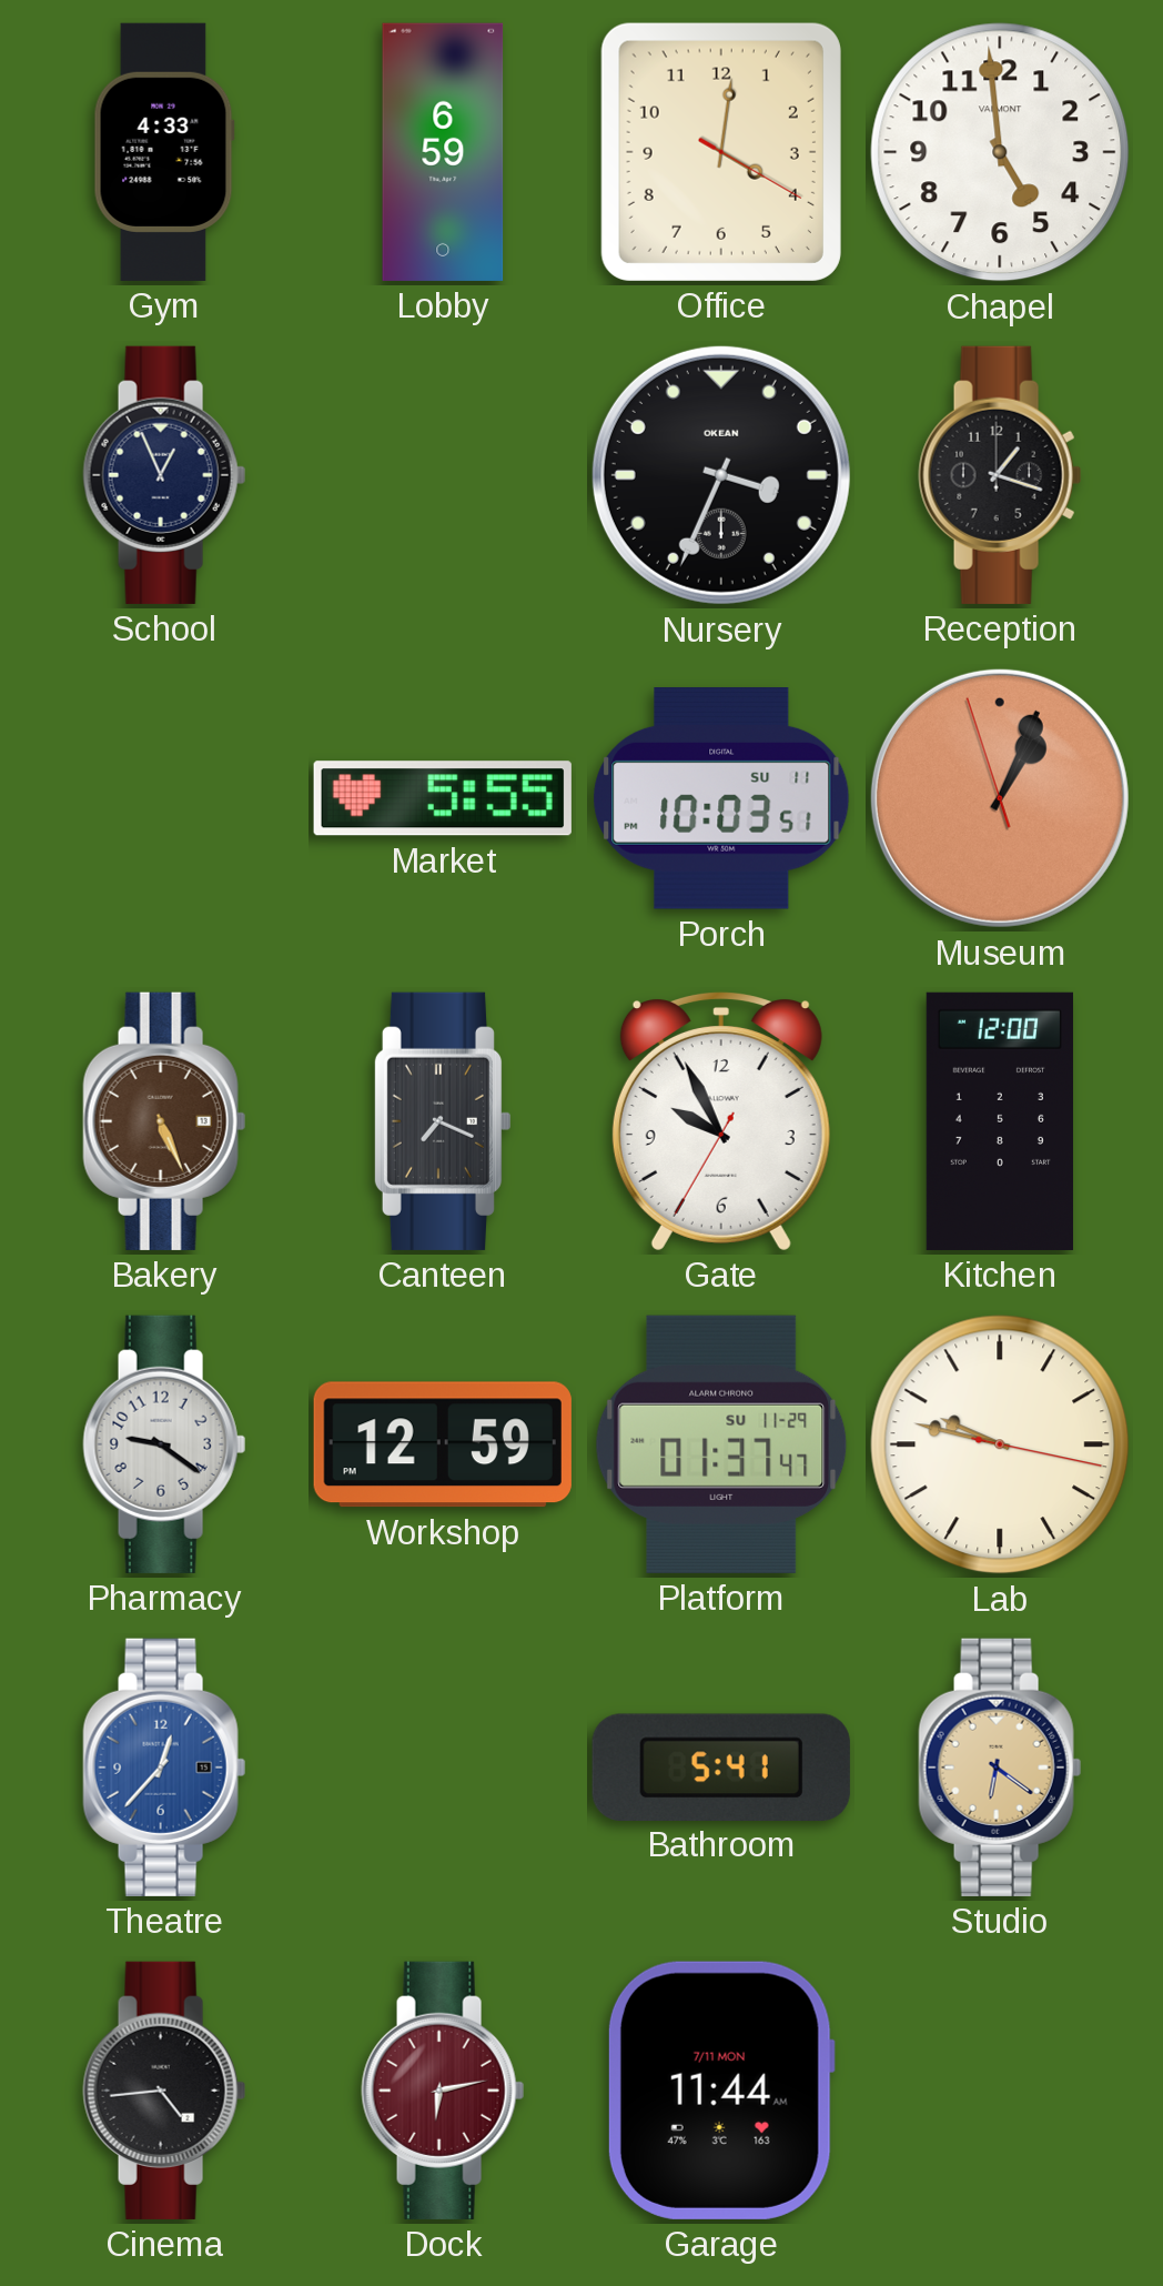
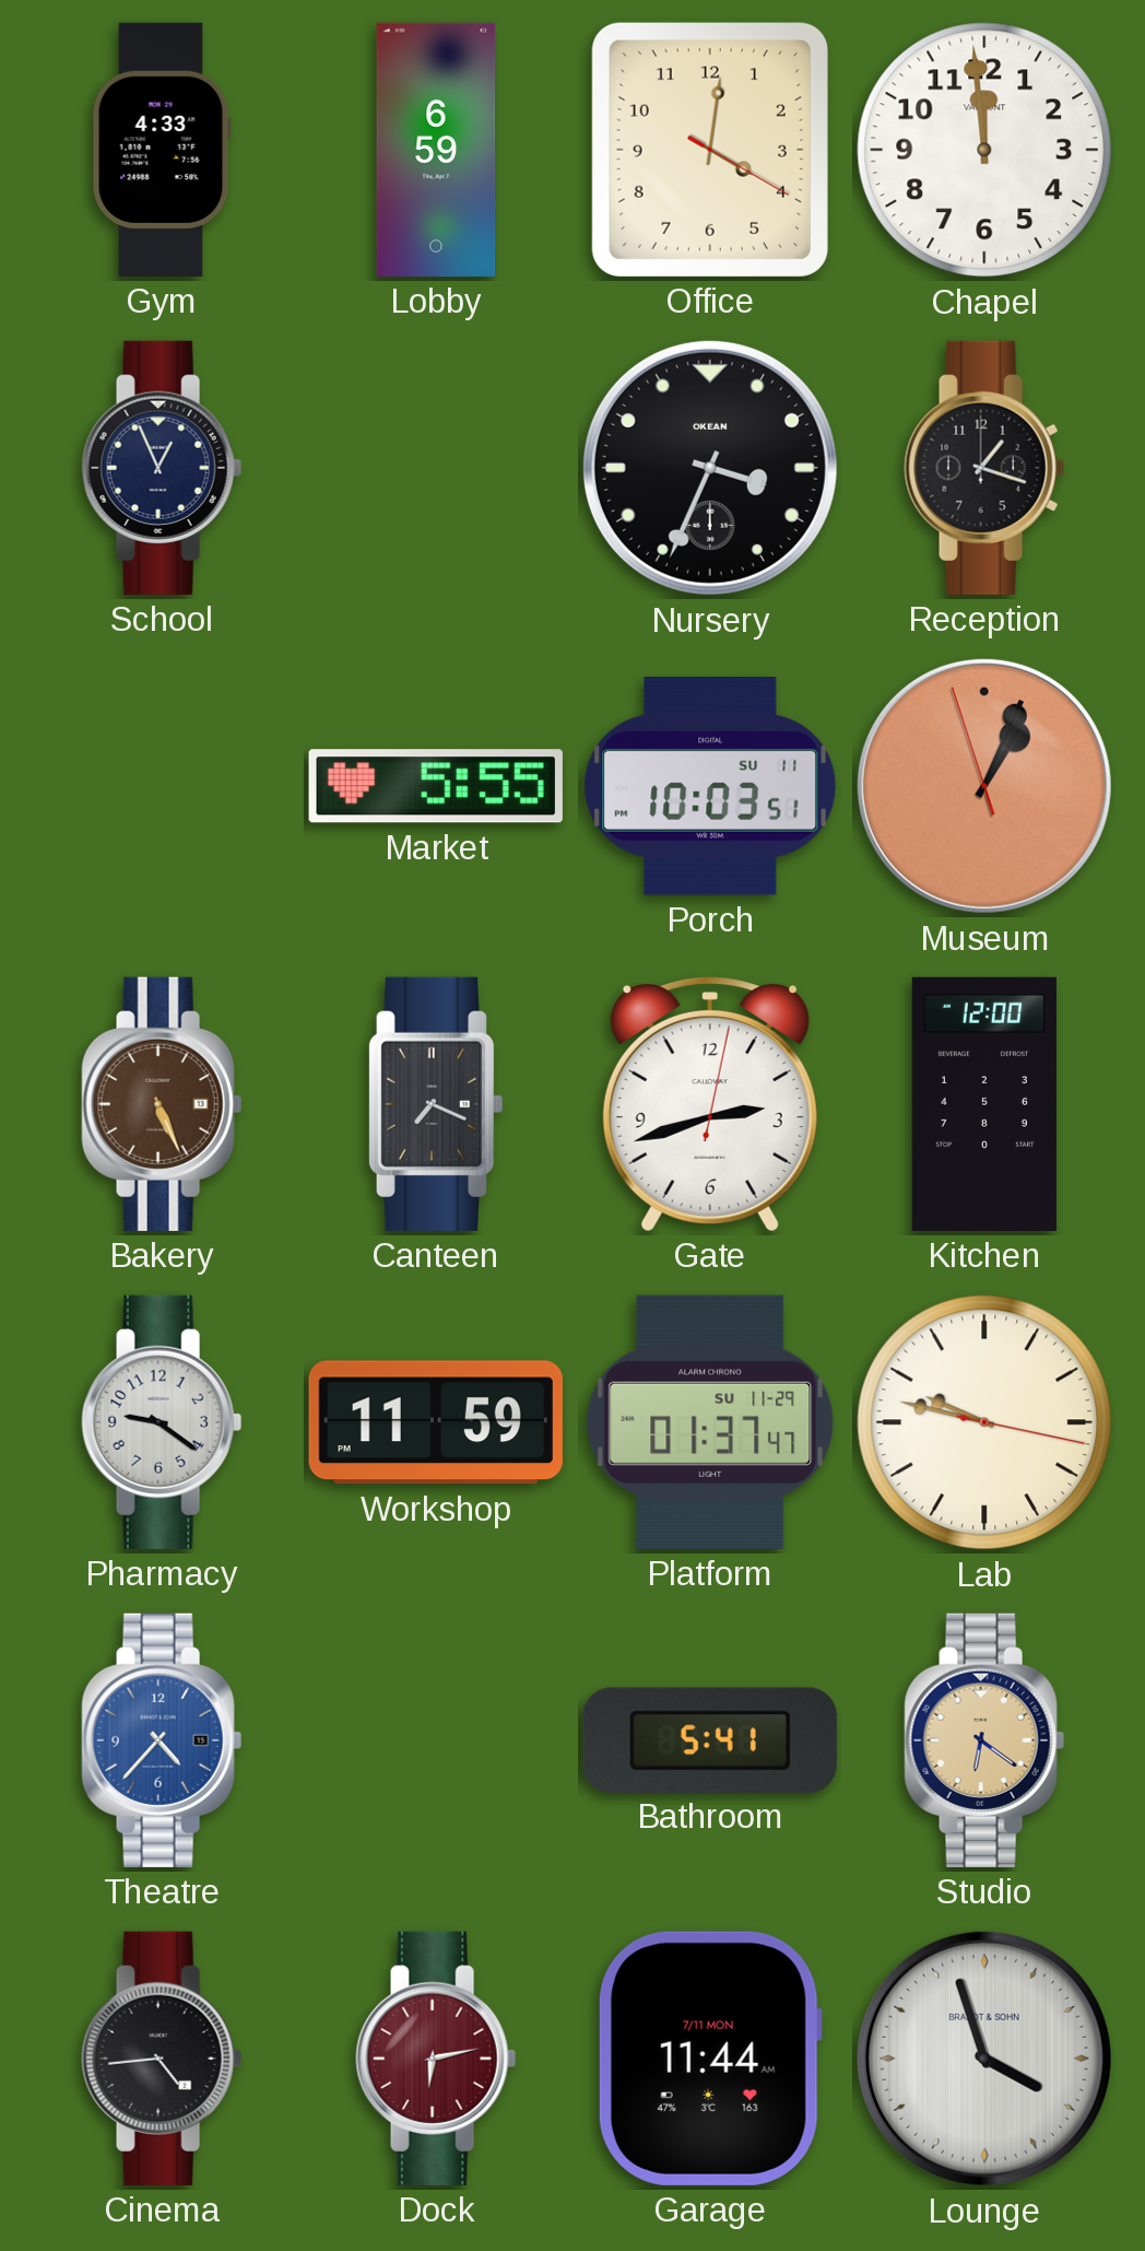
Chapel: 4:59 -> 11:59
Gate: 9:55 -> 2:42
Workshop: 12:59 -> 11:59
Theatre: 12:37 -> 4:37
Lounge: none -> 3:57
